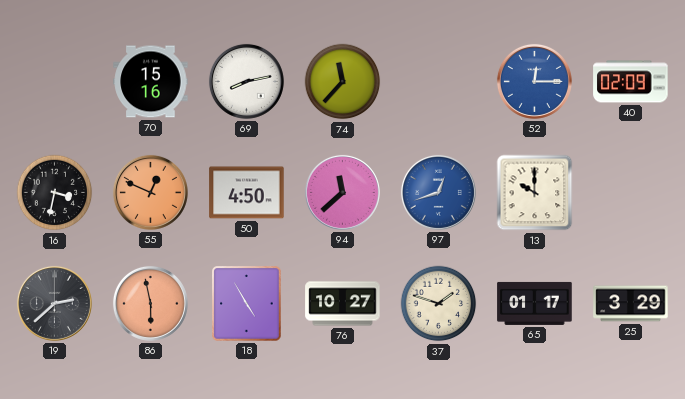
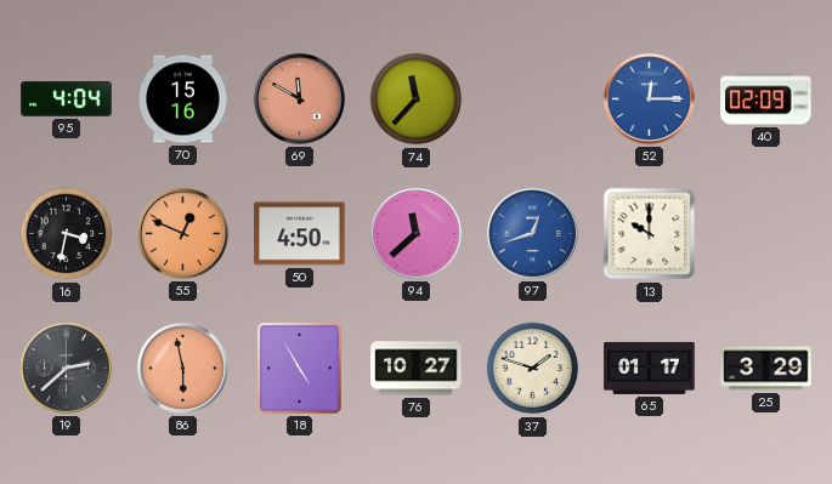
95: none -> 4:04
69: 8:13 -> 11:50
69 dial: white -> salmon
